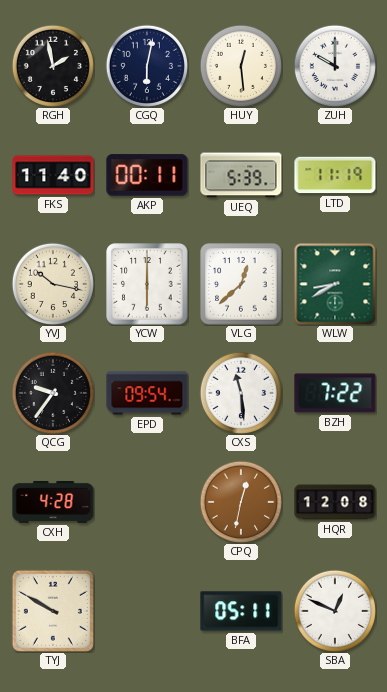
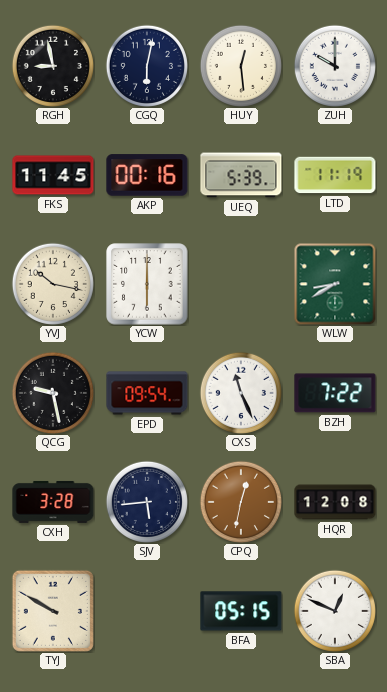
RGH: 1:58 -> 8:58
FKS: 11:40 -> 11:45
AKP: 00:11 -> 00:16
VLG: 12:38 -> none
QCG: 9:36 -> 9:28
CXS: 11:29 -> 11:26
CXH: 4:28 -> 3:28
SJV: none -> 5:44
BFA: 05:11 -> 05:15
